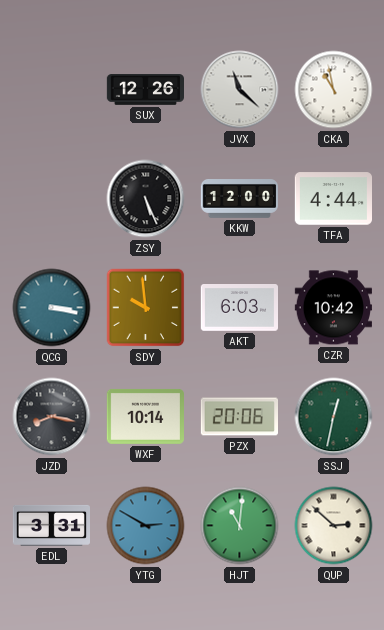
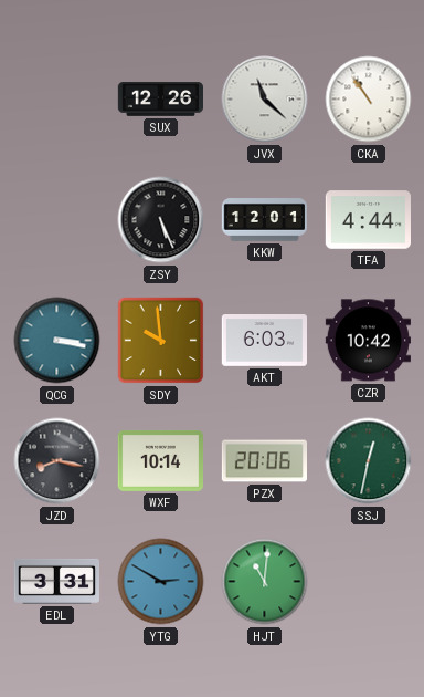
CKA: 10:58 -> 10:54
KKW: 12:00 -> 12:01
QUP: 2:52 -> none
